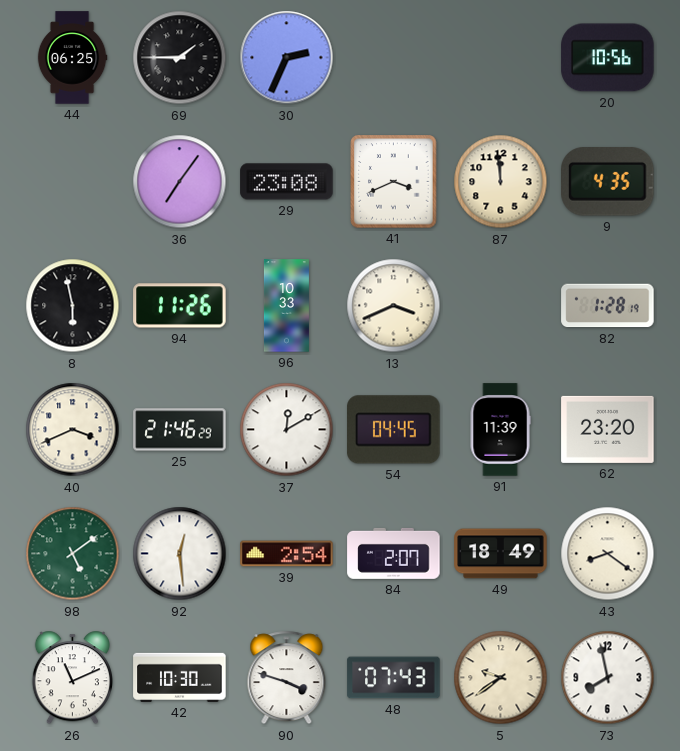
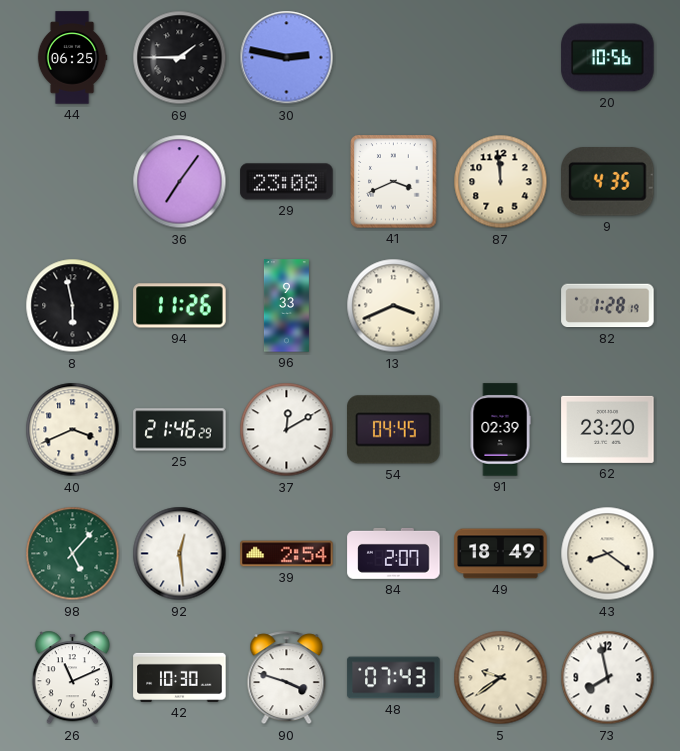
30: 2:34 -> 2:47
96: 10:33 -> 9:33
91: 11:39 -> 02:39
98: 5:09 -> 5:07
